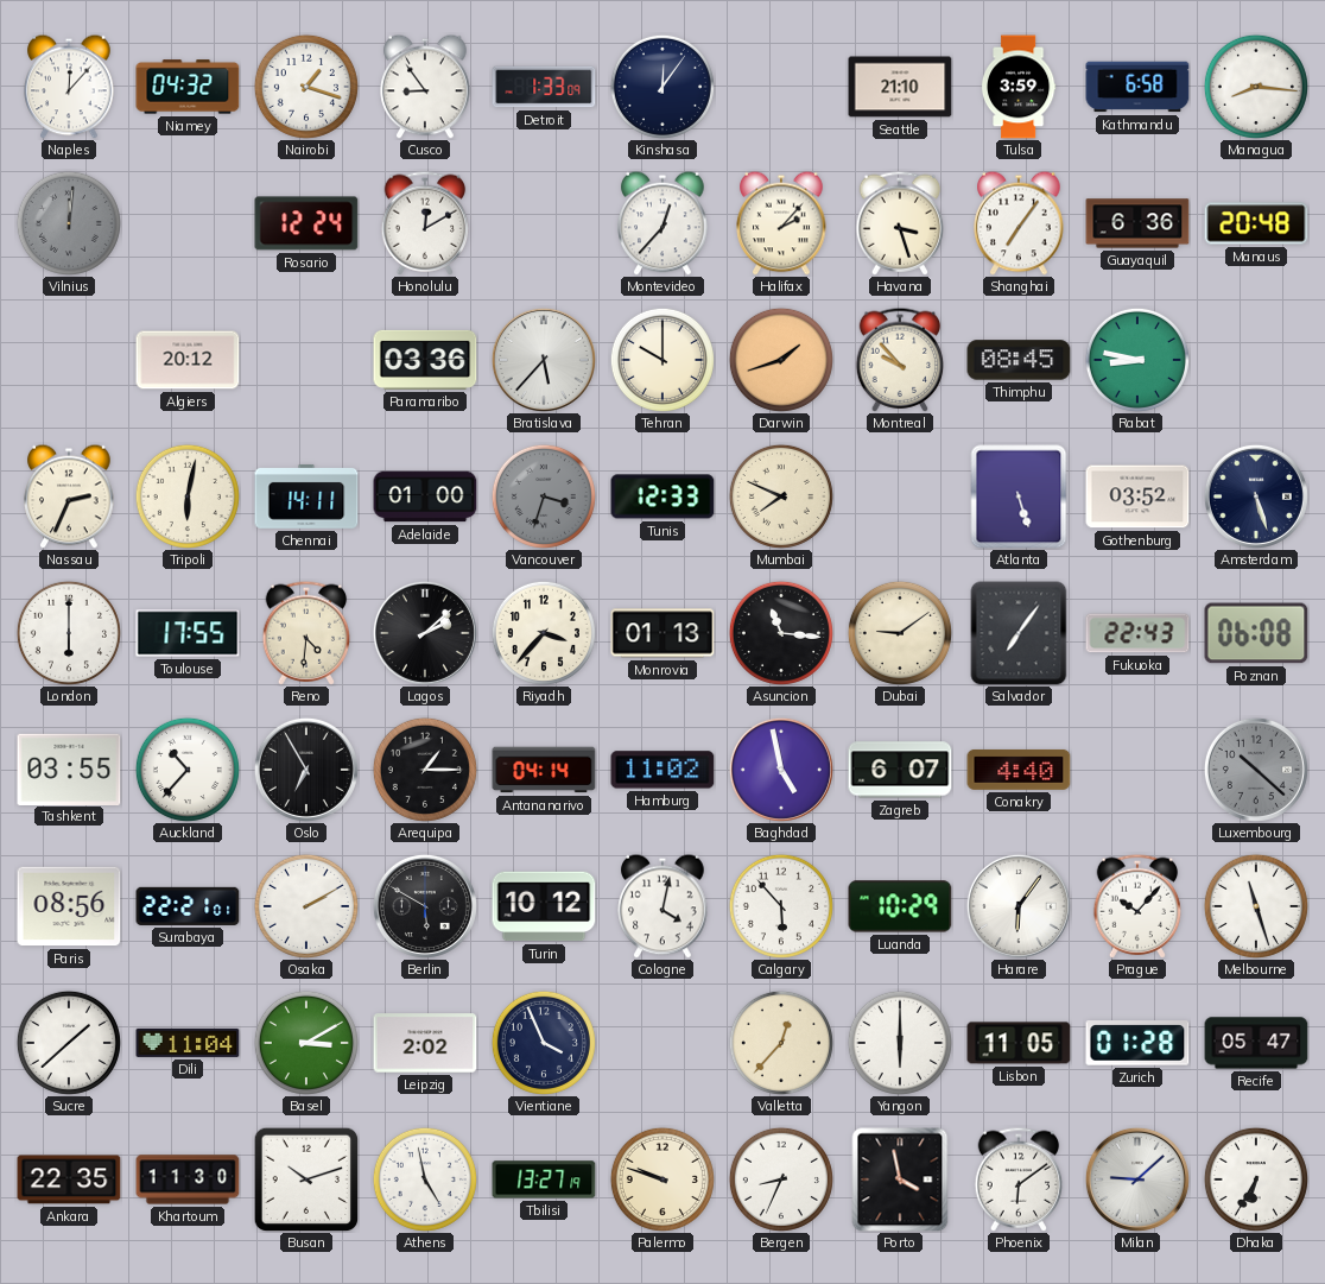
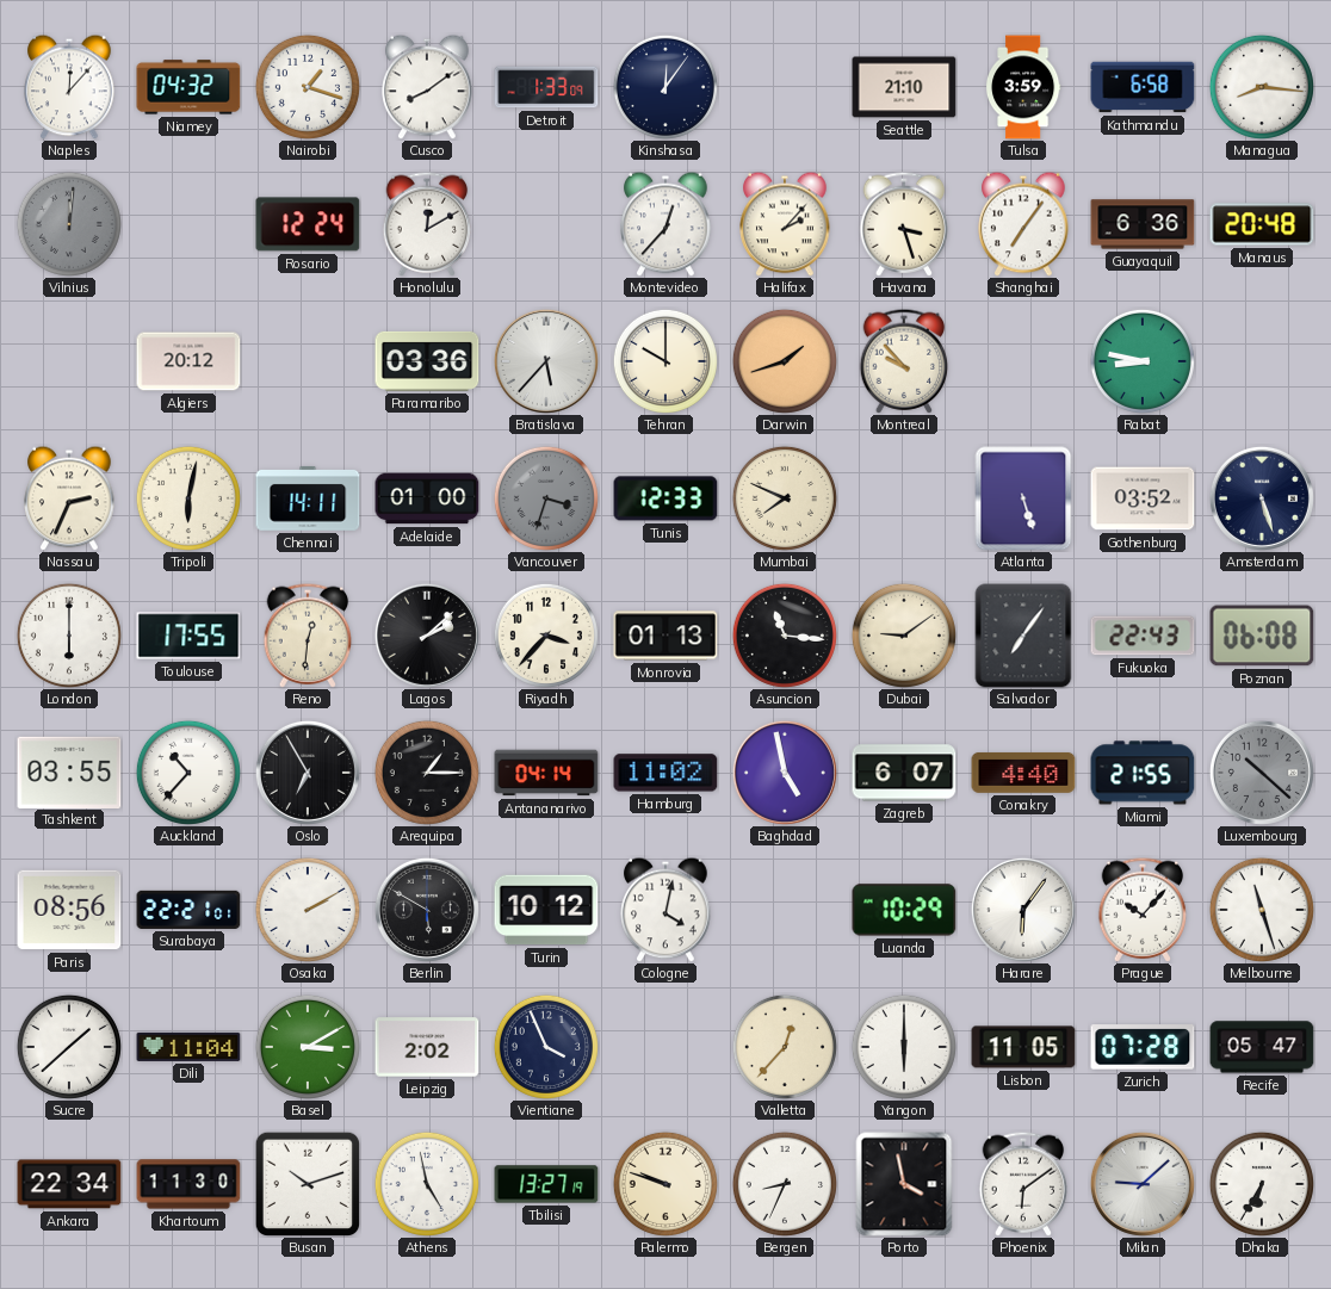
Cusco: 8:54 -> 8:09
Thimphu: 08:45 -> none
Reno: 4:31 -> 12:31
Miami: none -> 21:55
Calgary: 5:53 -> none
Zurich: 01:28 -> 07:28
Ankara: 22:35 -> 22:34
